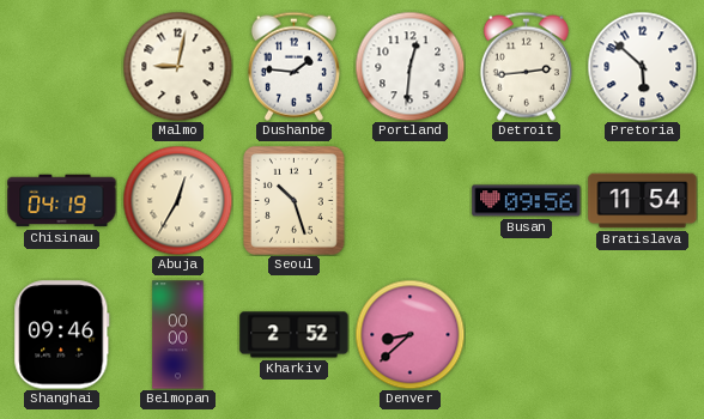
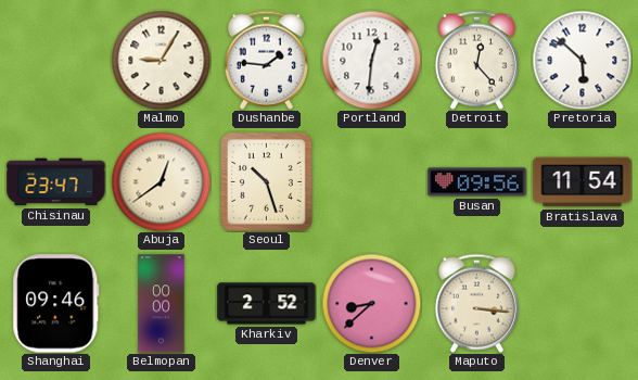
Malmo: 9:02 -> 9:05
Detroit: 2:44 -> 12:23
Chisinau: 04:19 -> 23:47
Abuja: 12:35 -> 12:39
Maputo: none -> 3:16
